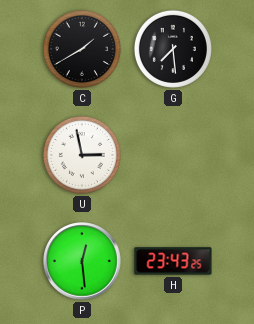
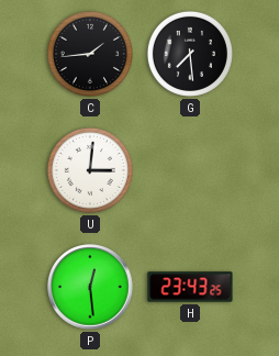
C: 1:40 -> 1:44
U: 2:58 -> 3:01
